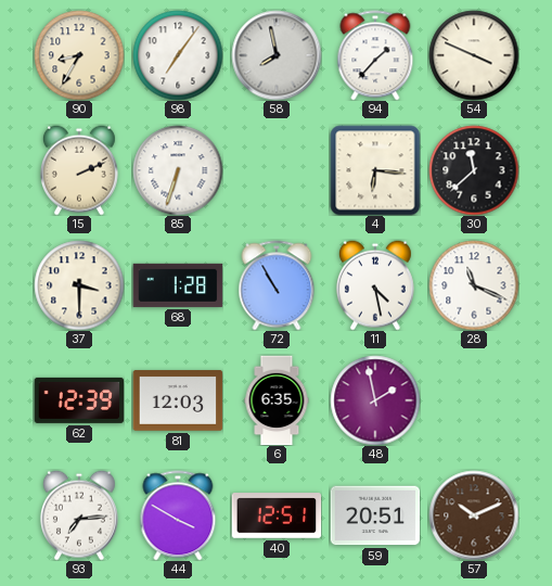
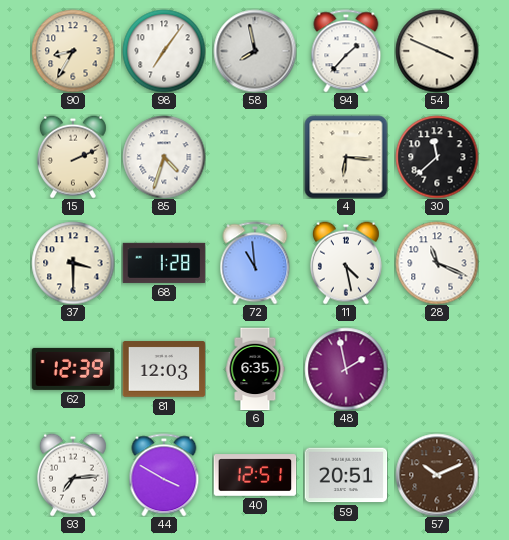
85: 6:33 -> 4:33
72: 10:55 -> 10:59
